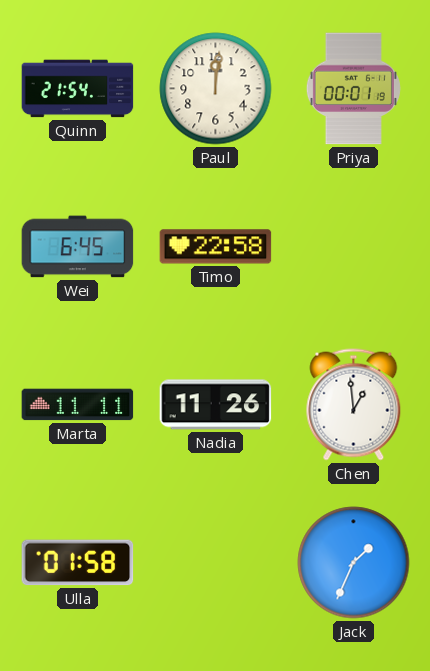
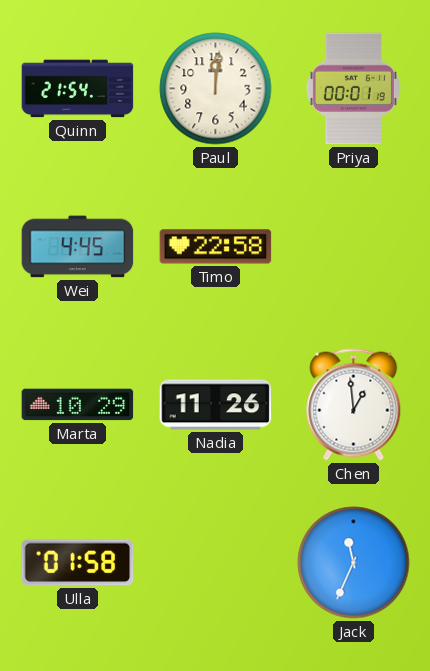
Wei: 6:45 -> 4:45
Marta: 11:11 -> 10:29
Jack: 1:34 -> 11:34
